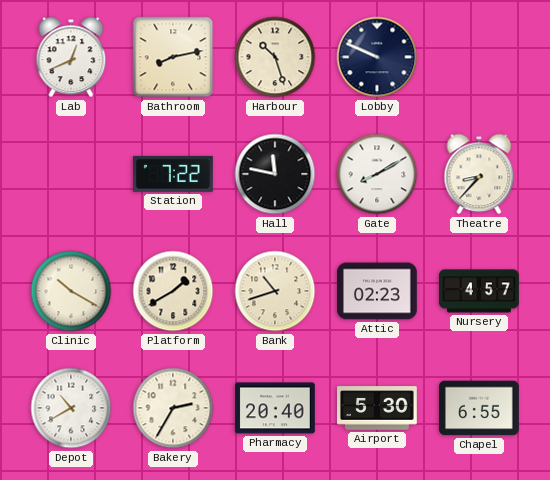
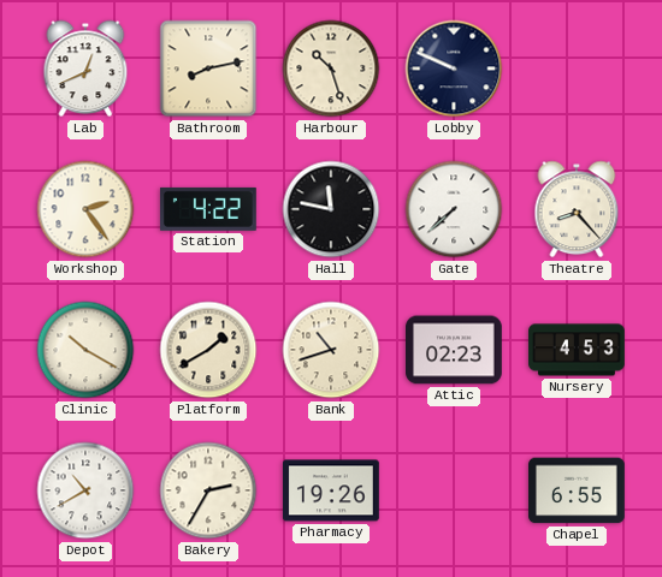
Workshop: none -> 2:24
Station: 7:22 -> 4:22
Gate: 8:10 -> 7:38
Theatre: 8:37 -> 8:23
Nursery: 4:57 -> 4:53
Pharmacy: 20:40 -> 19:26
Airport: 5:30 -> none
